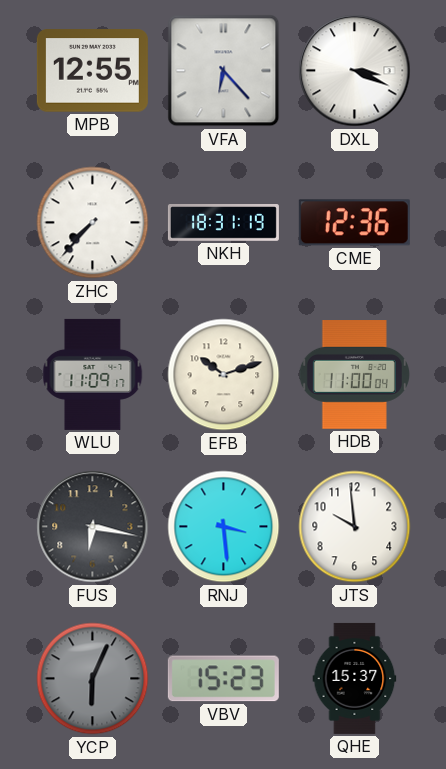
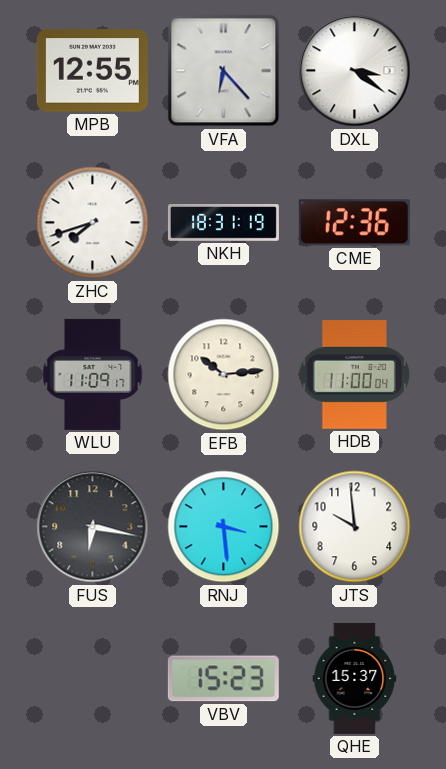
DXL: 3:19 -> 3:21
ZHC: 7:37 -> 7:42
EFB: 10:12 -> 10:14
YCP: 6:04 -> none
